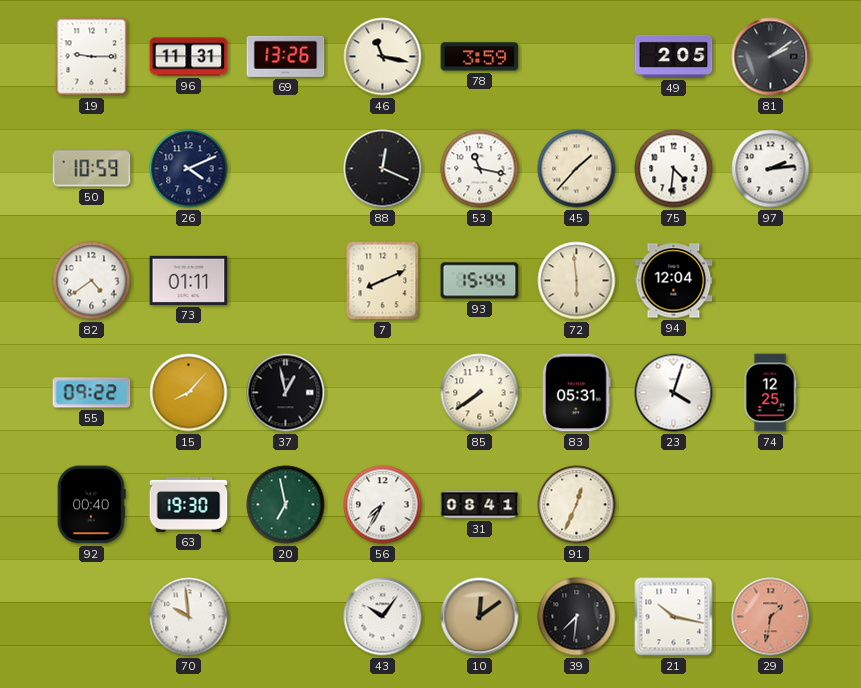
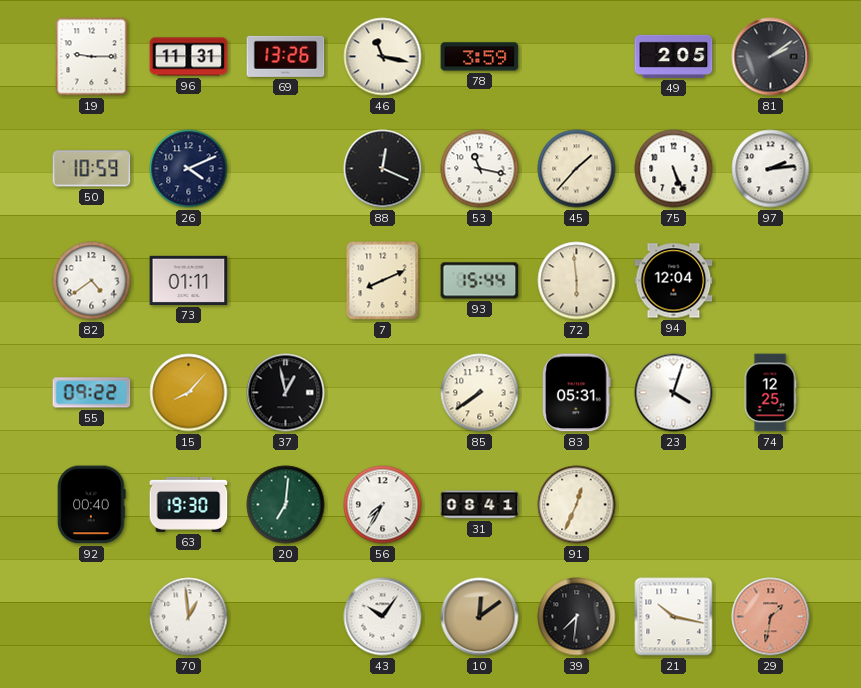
75: 4:31 -> 5:26
20: 6:58 -> 7:01
70: 9:59 -> 12:59
